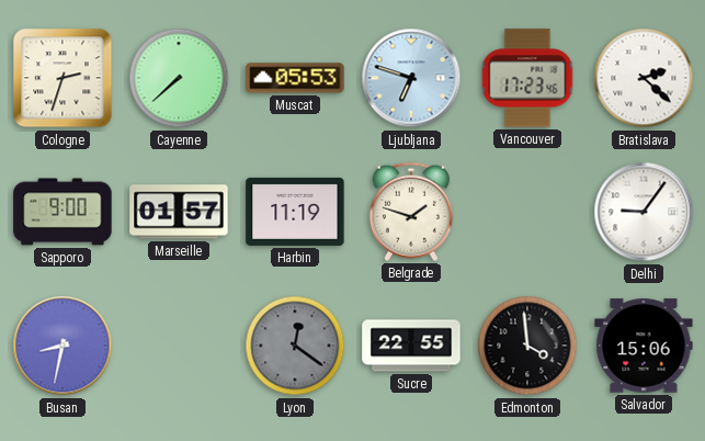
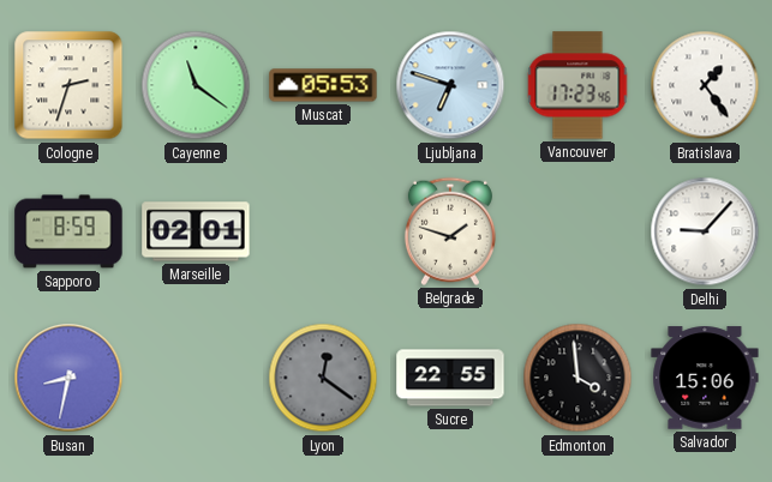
Cayenne: 7:38 -> 11:21
Bratislava: 2:22 -> 1:24
Sapporo: 9:00 -> 8:59
Marseille: 01:57 -> 02:01
Harbin: 11:19 -> none
Delhi: 9:06 -> 9:07
